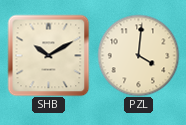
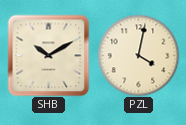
PZL: 4:01 -> 4:02
